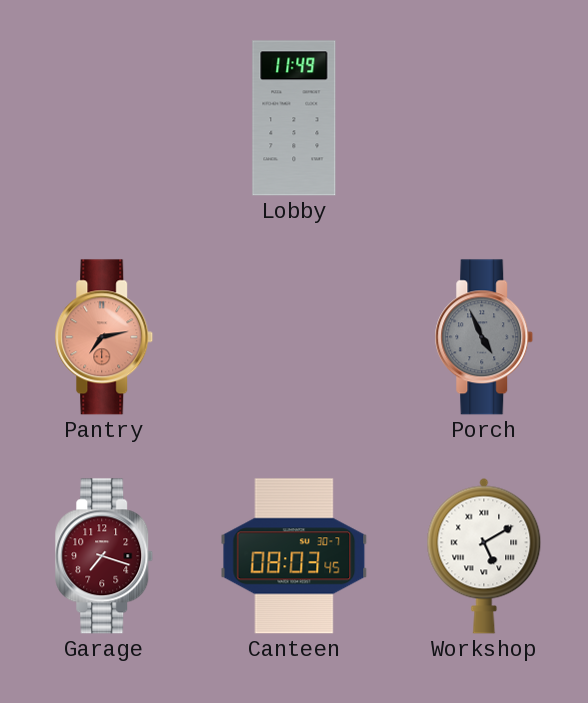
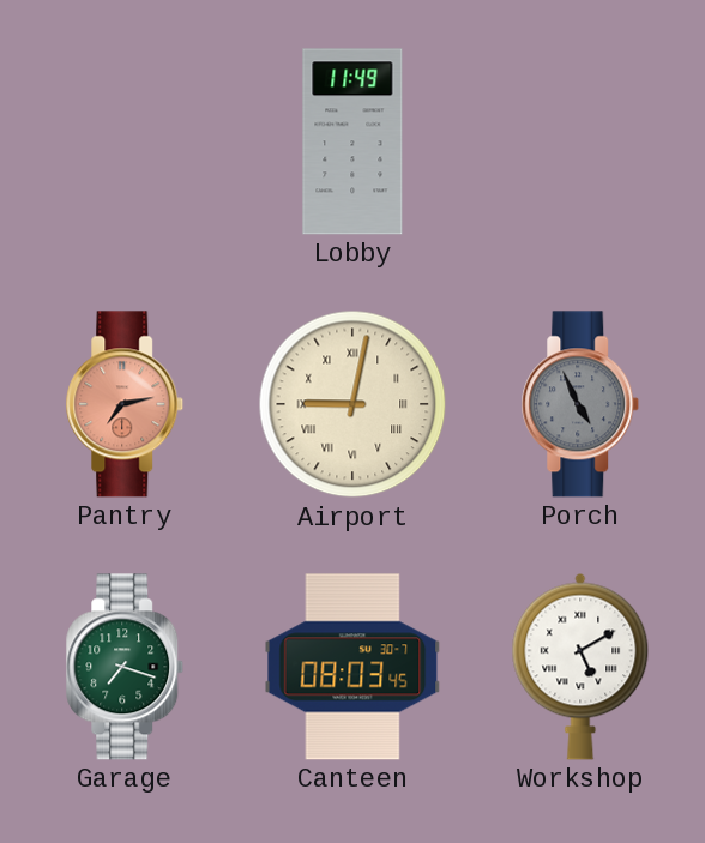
Airport: none -> 9:02
Garage dial: burgundy -> green
